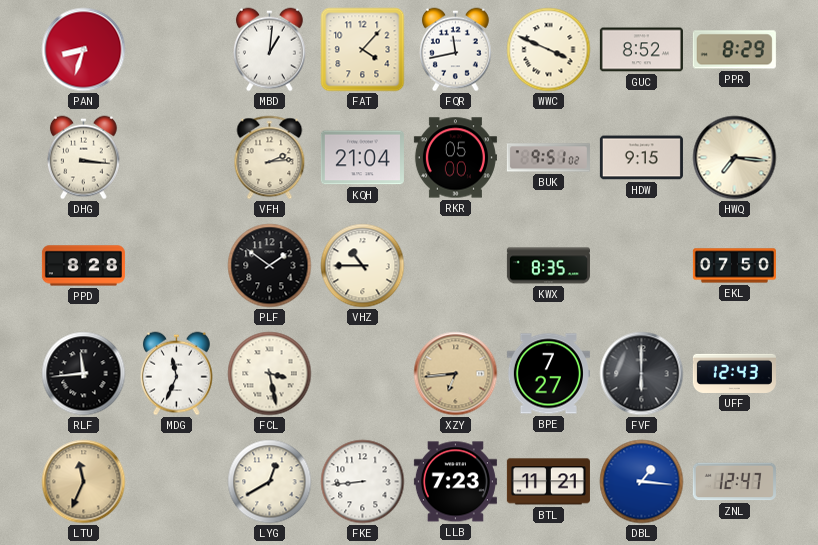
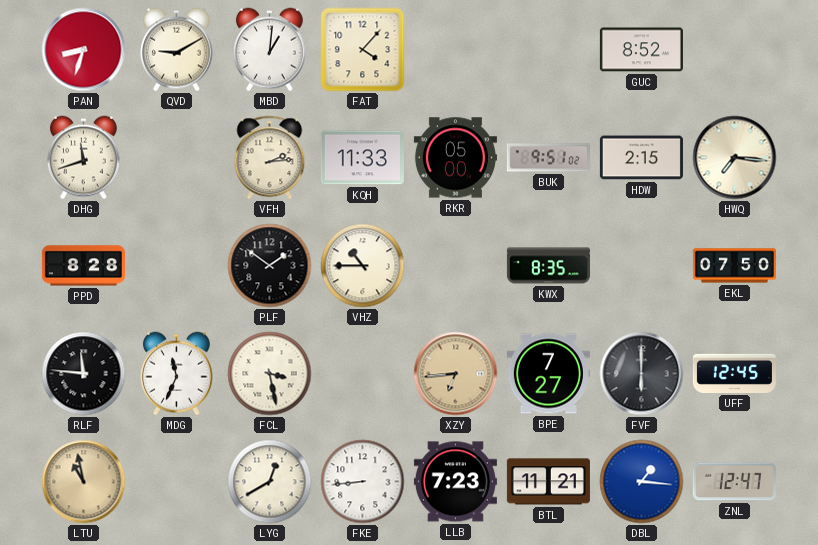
QVD: none -> 9:10
FQR: 11:43 -> none
WWC: 3:49 -> none
PPR: 8:29 -> none
DHG: 3:16 -> 11:42
KQH: 21:04 -> 11:33
HDW: 9:15 -> 2:15
RLF: 11:44 -> 11:46
UFF: 12:43 -> 12:45
LTU: 11:34 -> 10:58
